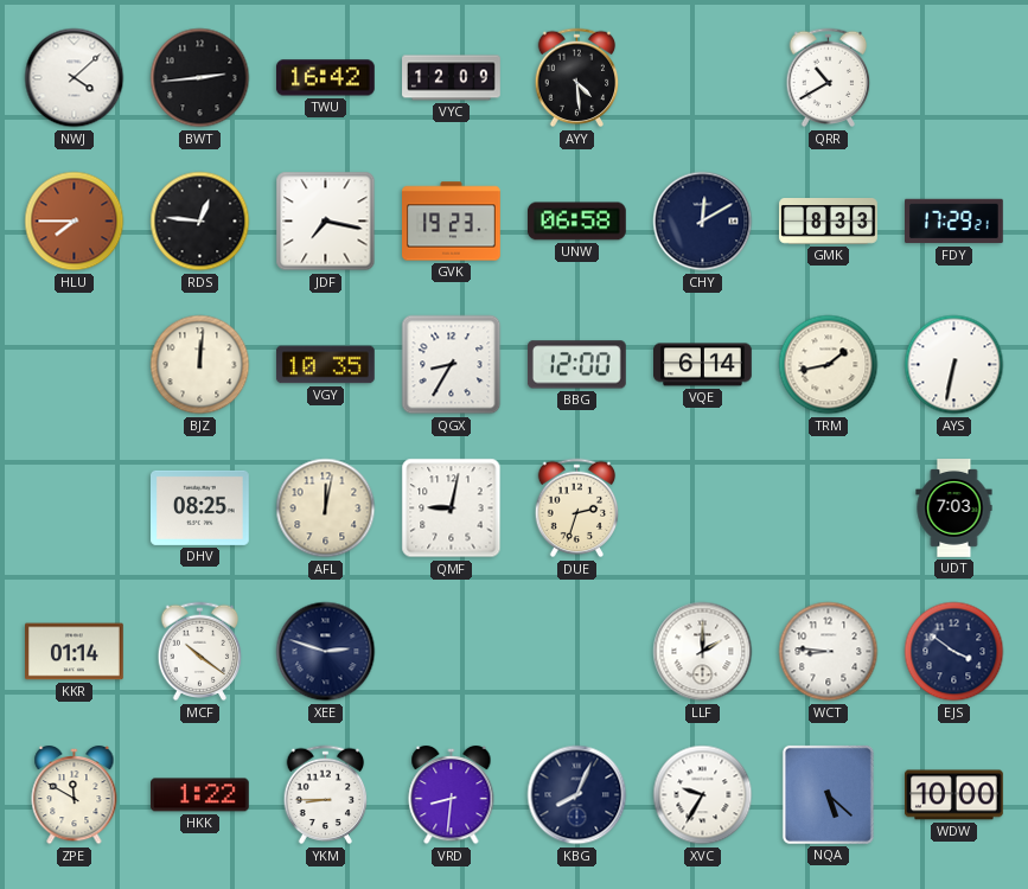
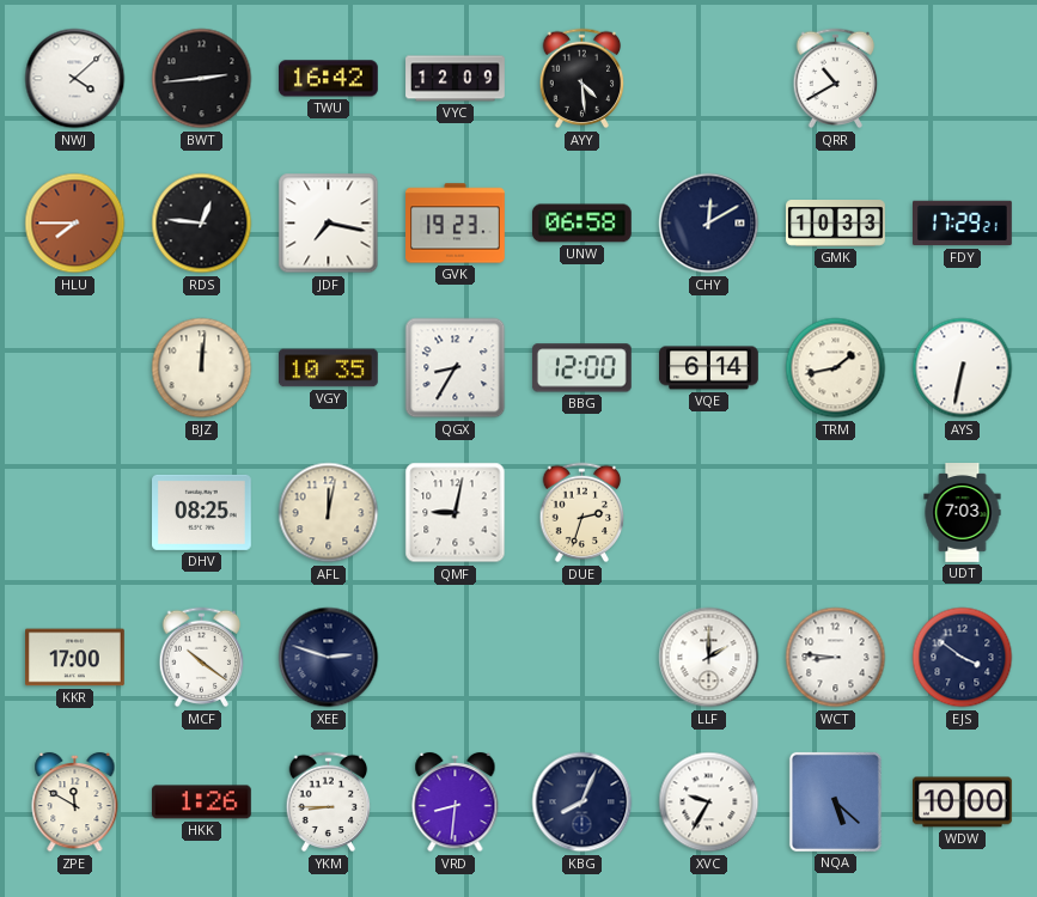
GMK: 8:33 -> 10:33
KKR: 01:14 -> 17:00
HKK: 1:22 -> 1:26
